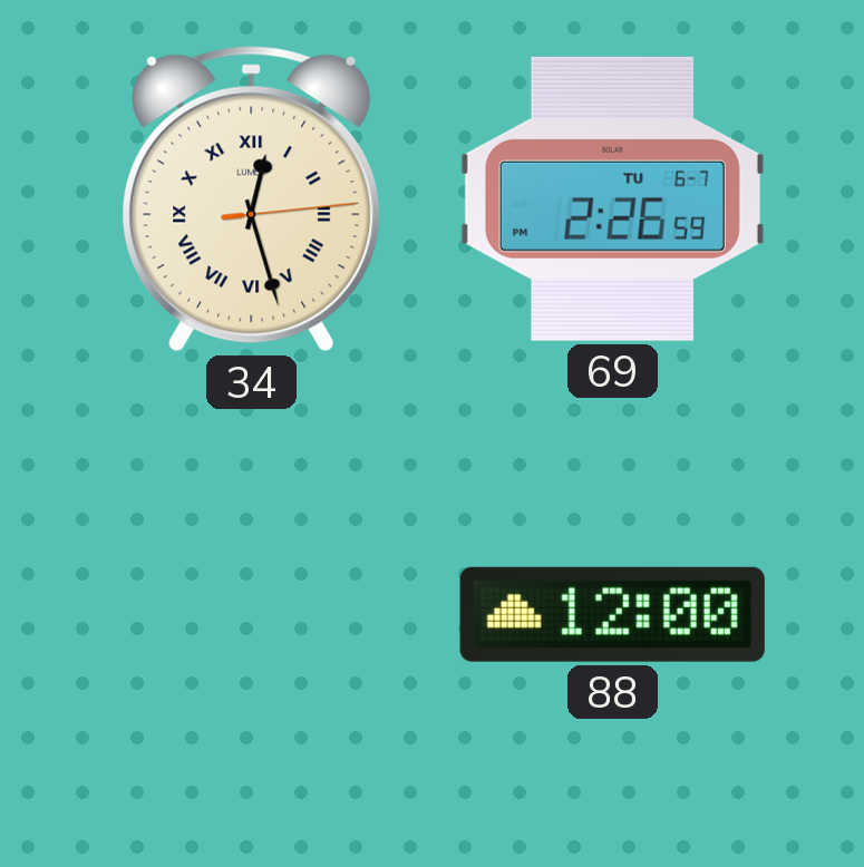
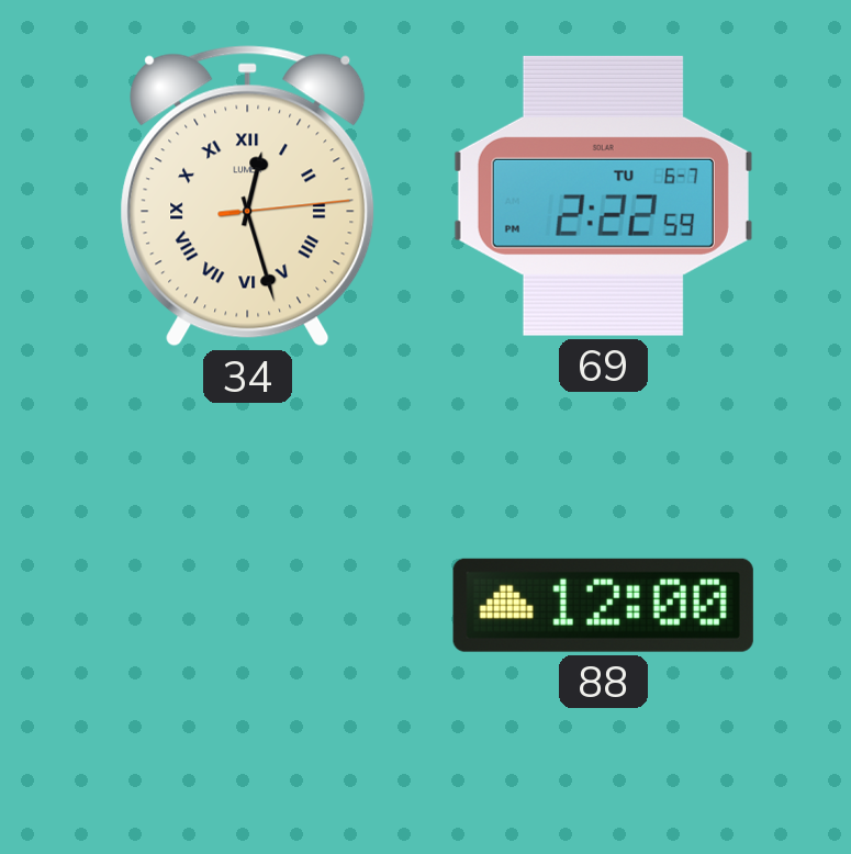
69: 2:26 -> 2:22
